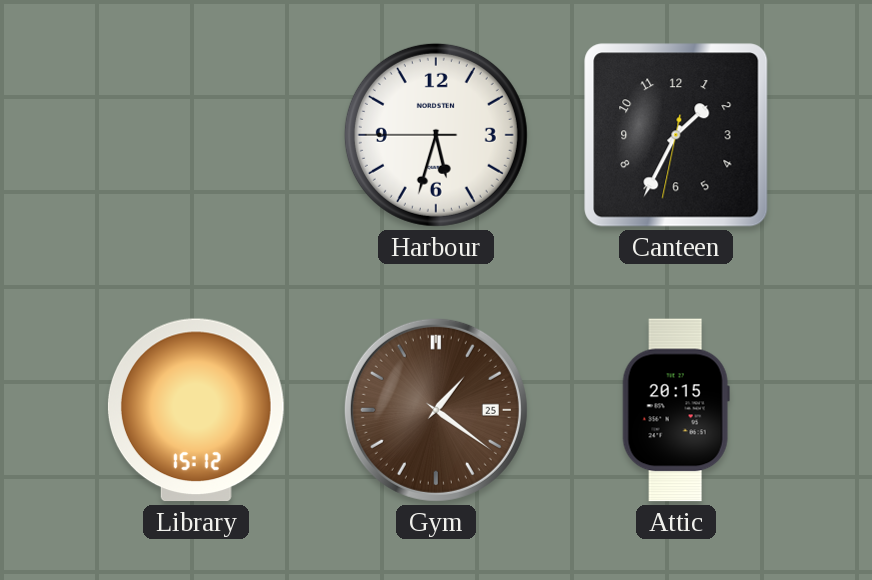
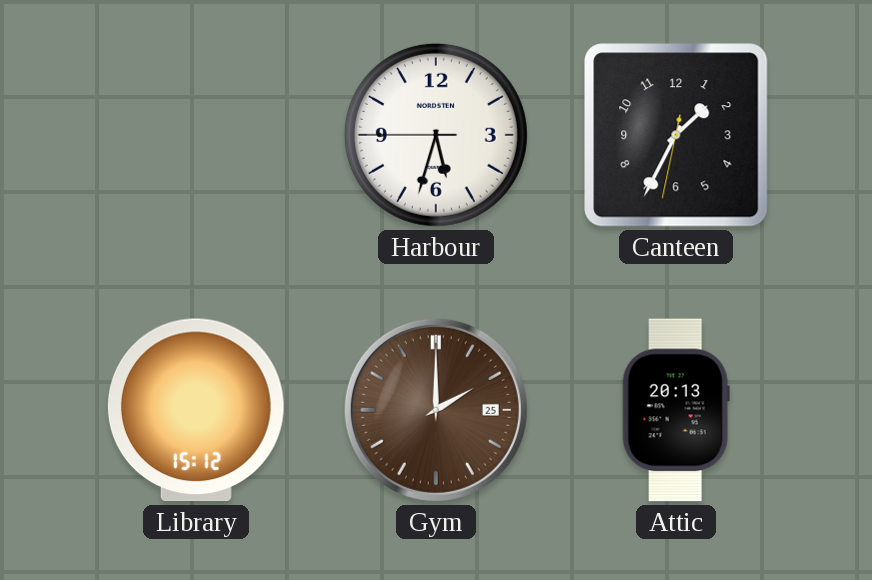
Gym: 1:21 -> 2:00
Attic: 20:15 -> 20:13
